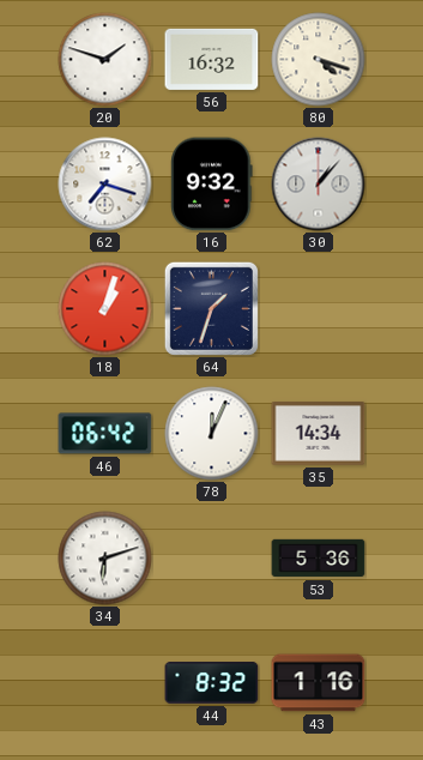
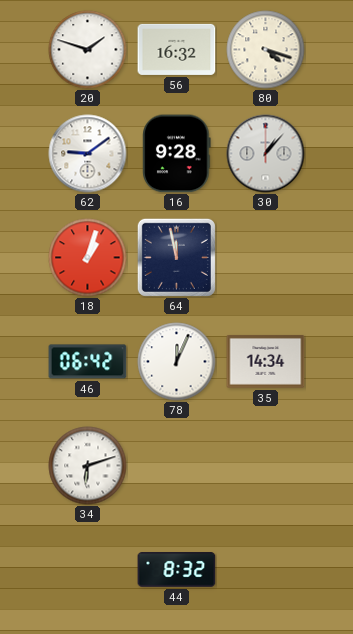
62: 7:18 -> 9:09
16: 9:32 -> 9:28
64: 1:33 -> 11:58
53: 5:36 -> none
43: 1:16 -> none
